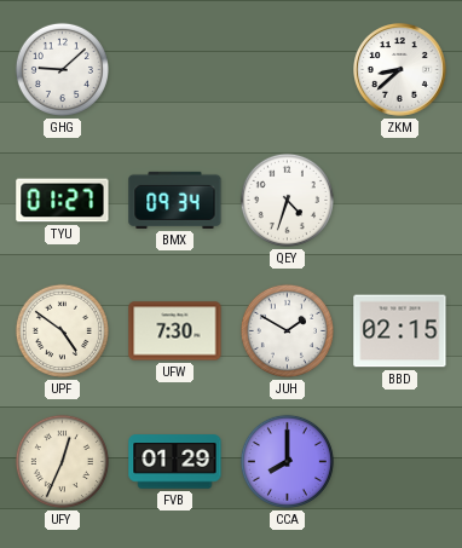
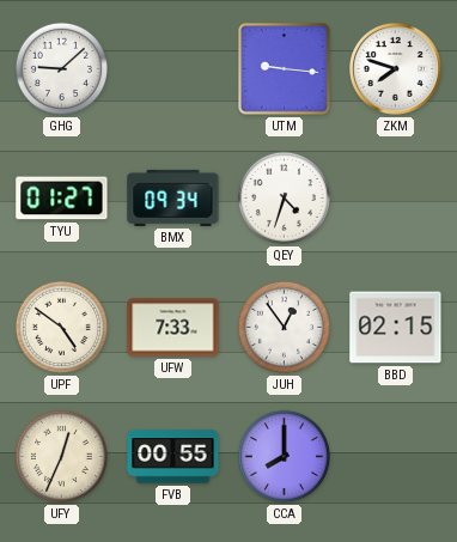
UTM: none -> 9:16
ZKM: 8:38 -> 7:48
UFW: 7:30 -> 7:33
JUH: 1:50 -> 12:54
FVB: 01:29 -> 00:55
